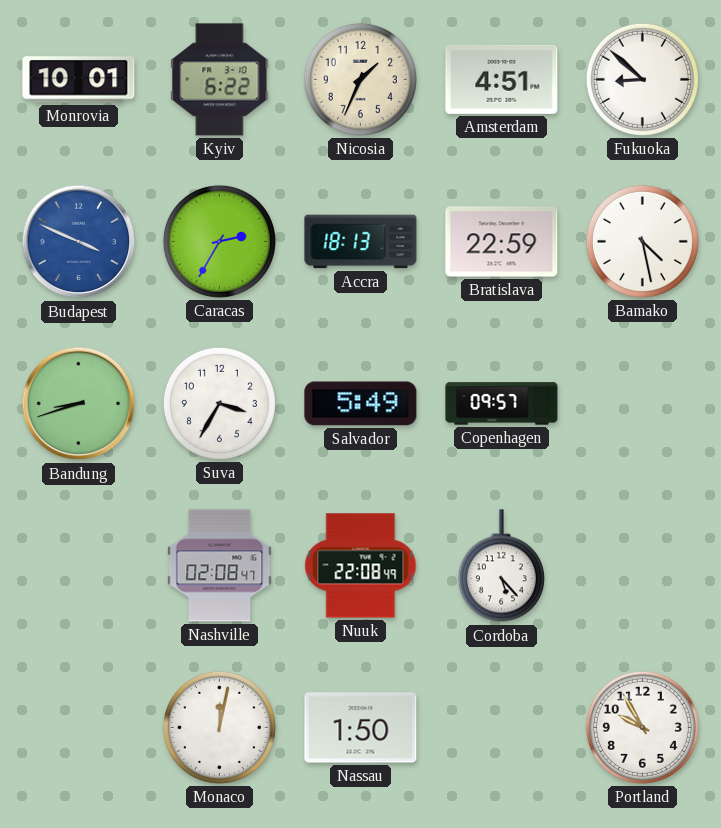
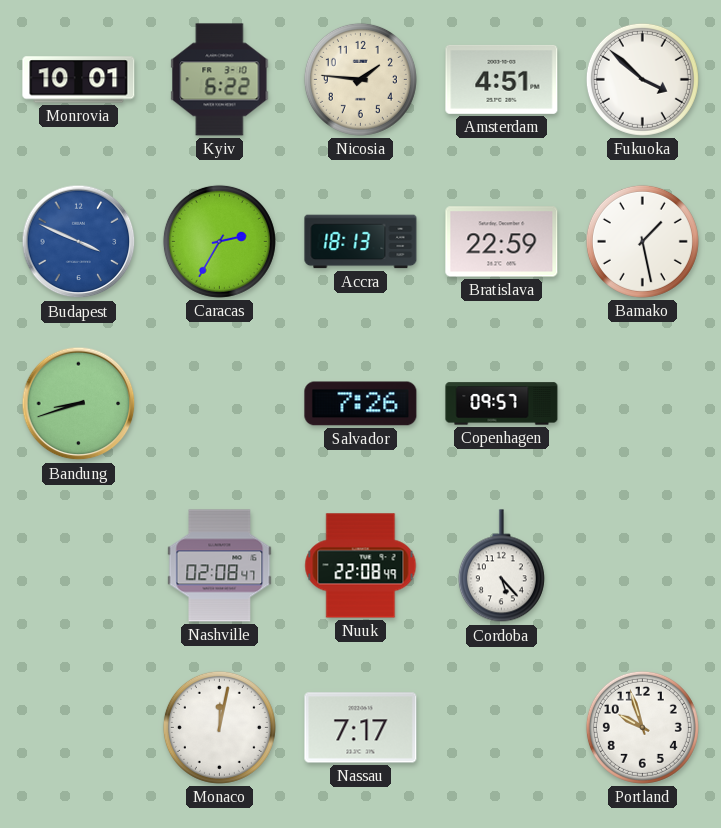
Nicosia: 1:34 -> 1:46
Fukuoka: 8:52 -> 3:52
Bamako: 4:28 -> 1:28
Suva: 3:35 -> none
Salvador: 5:49 -> 7:26
Nassau: 1:50 -> 7:17
Portland: 9:55 -> 9:57
